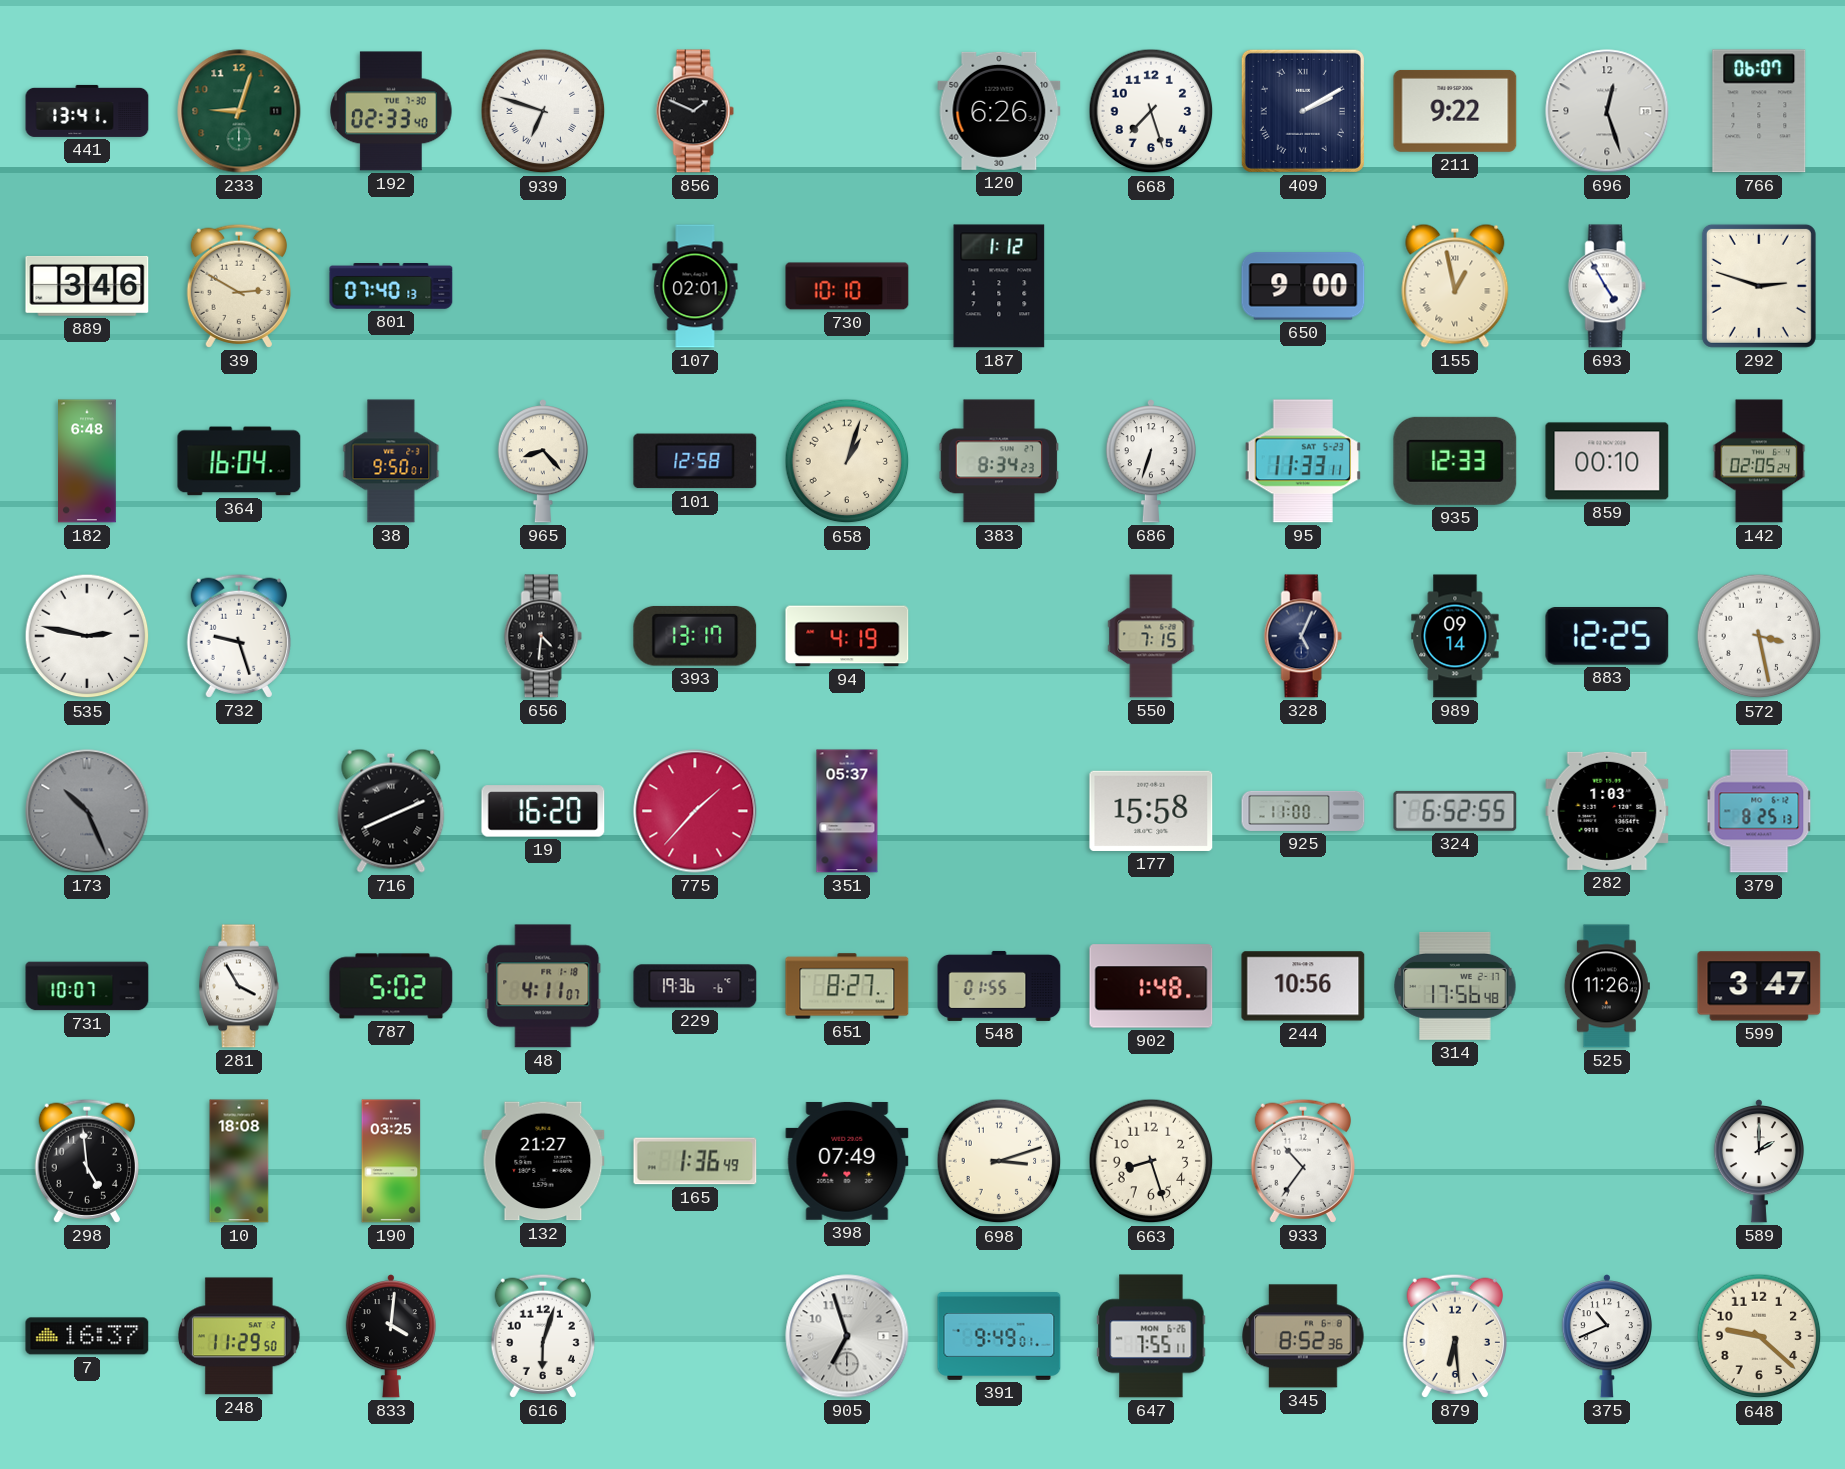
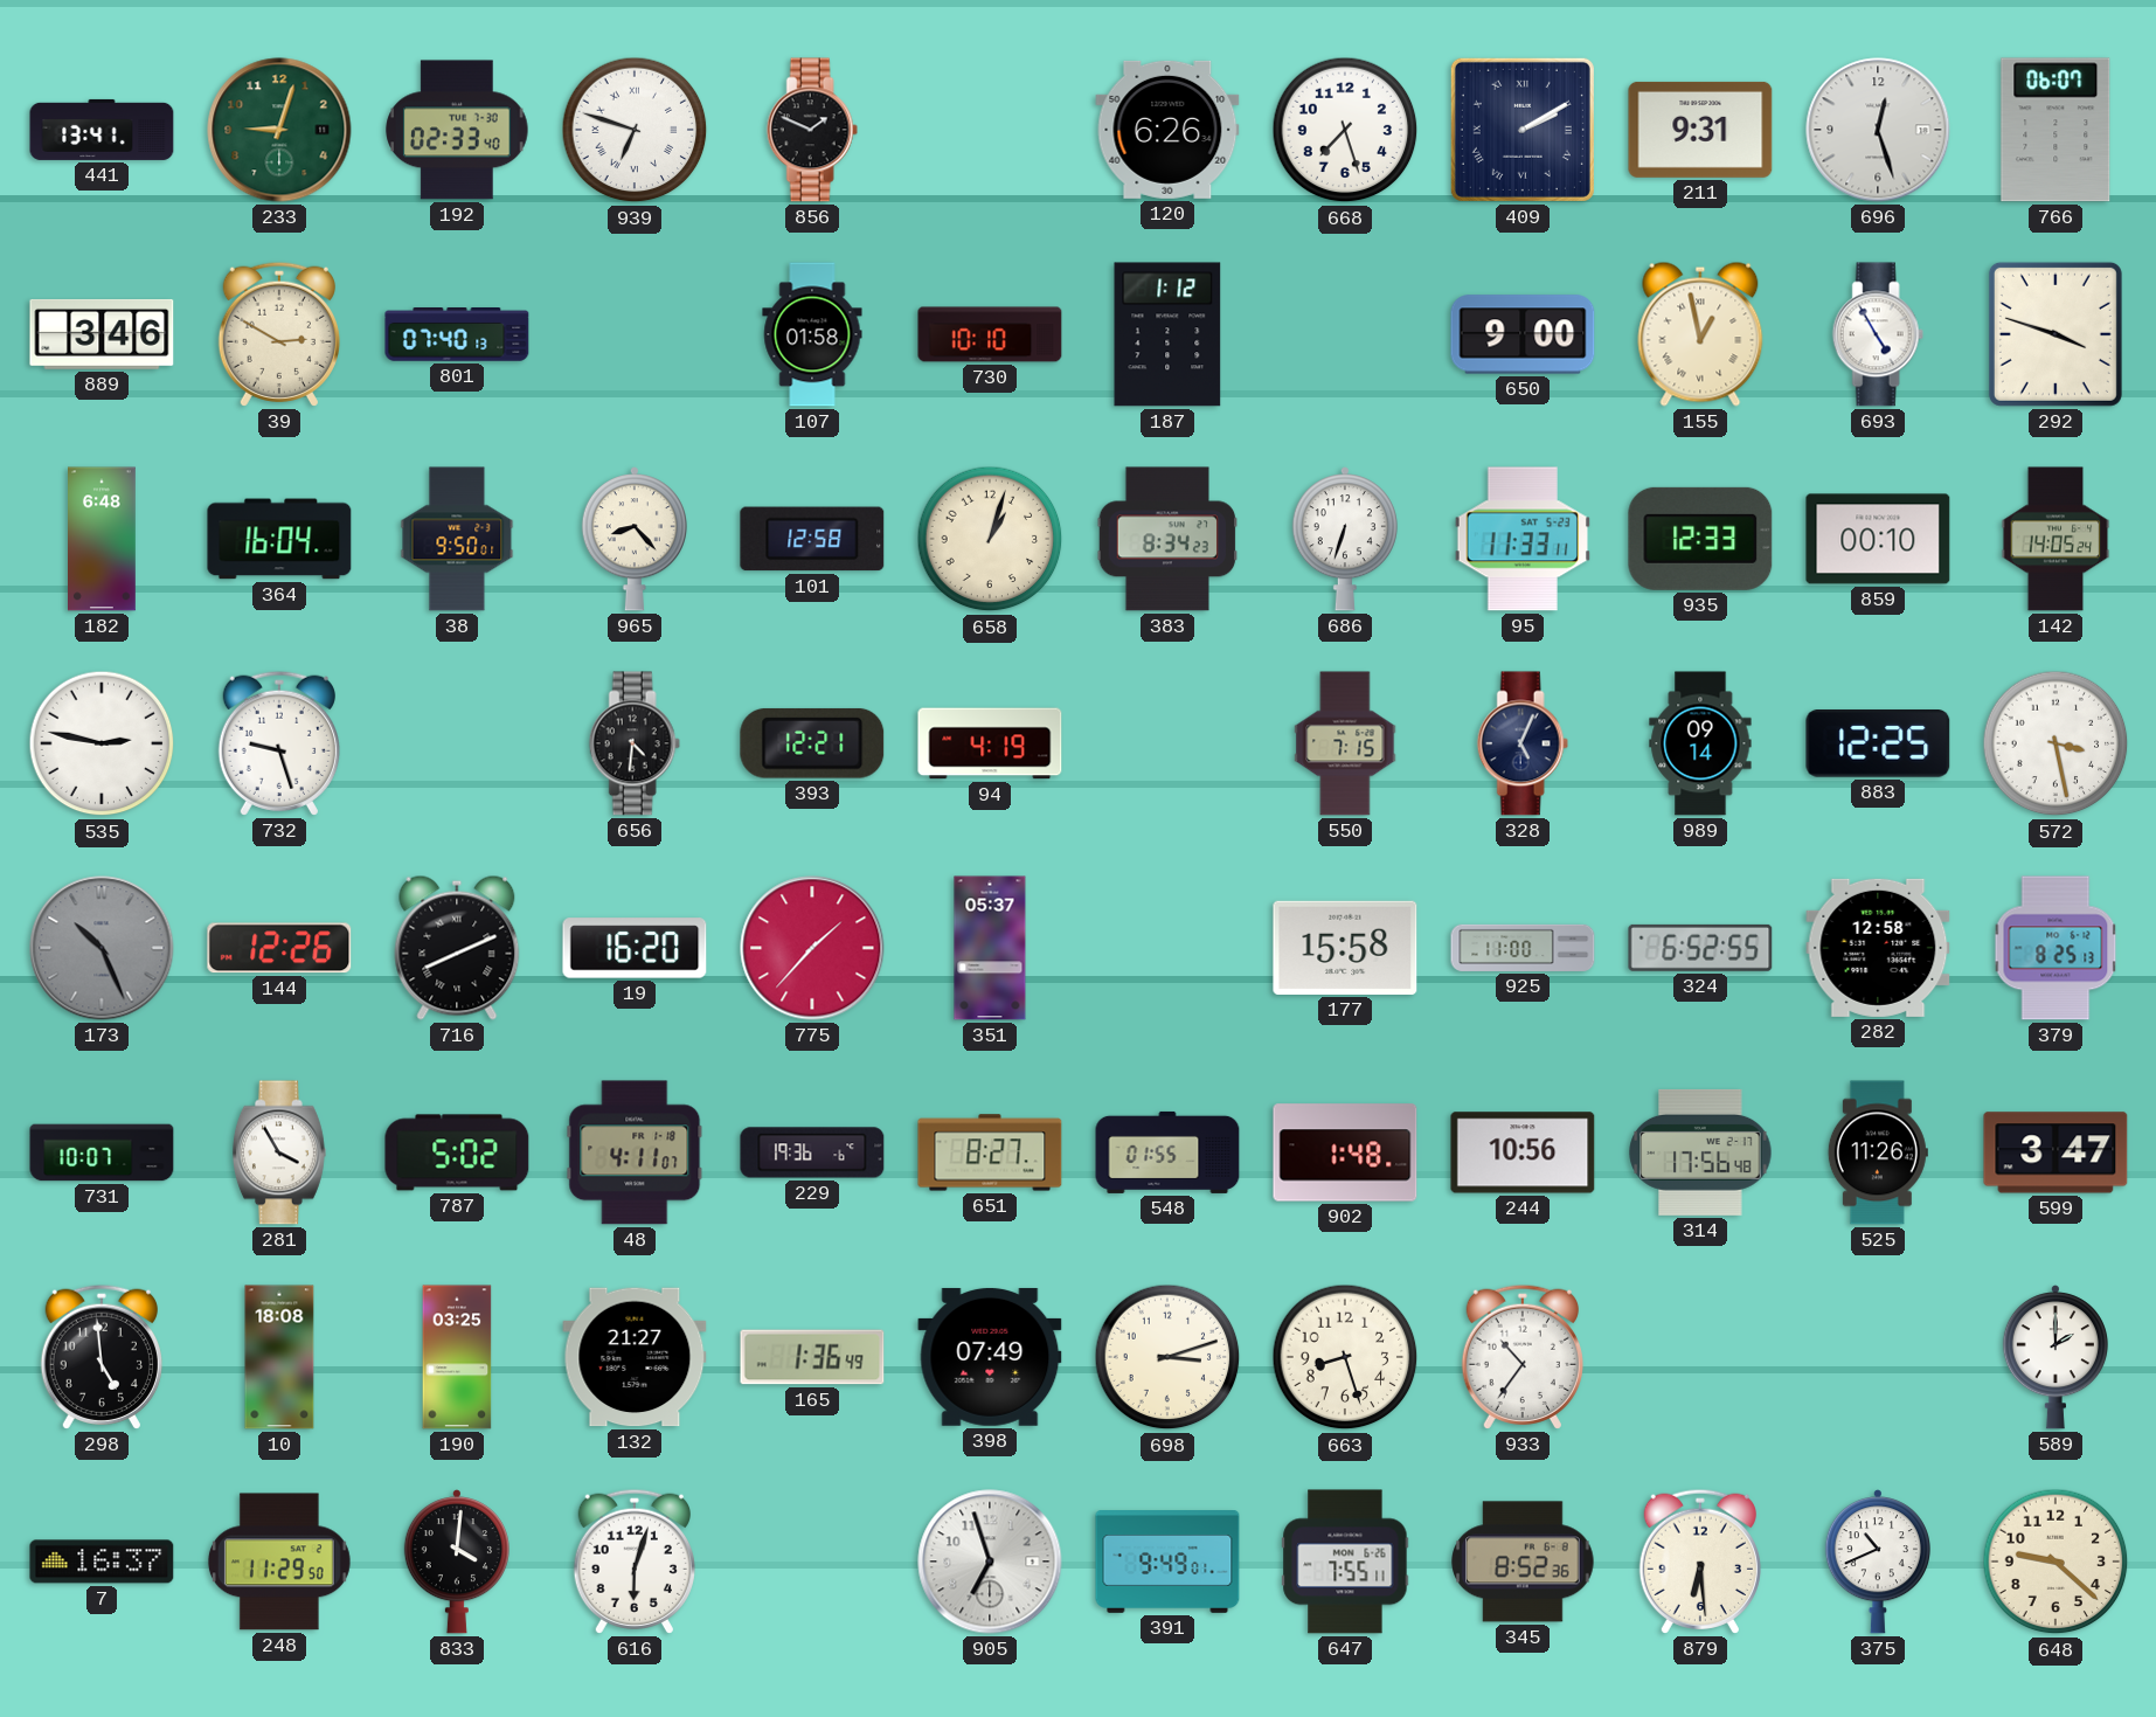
211: 9:22 -> 9:31
107: 02:01 -> 01:58
292: 2:48 -> 3:48
142: 02:05 -> 14:05
393: 13:17 -> 12:21
144: none -> 12:26
282: 1:03 -> 12:58
